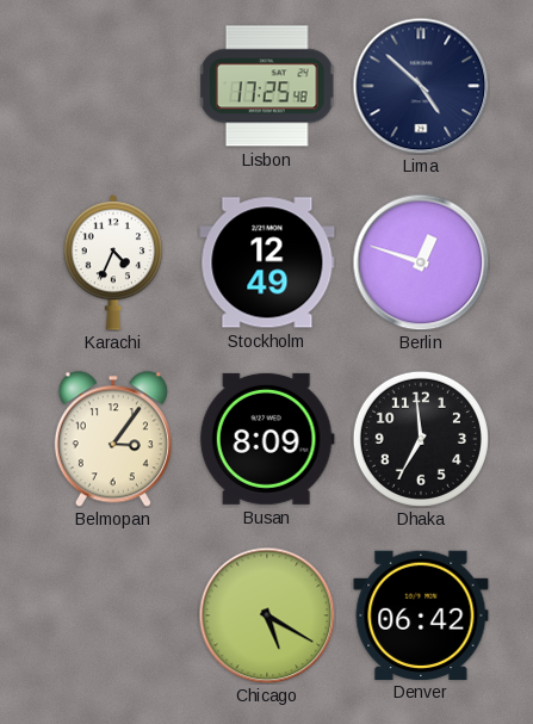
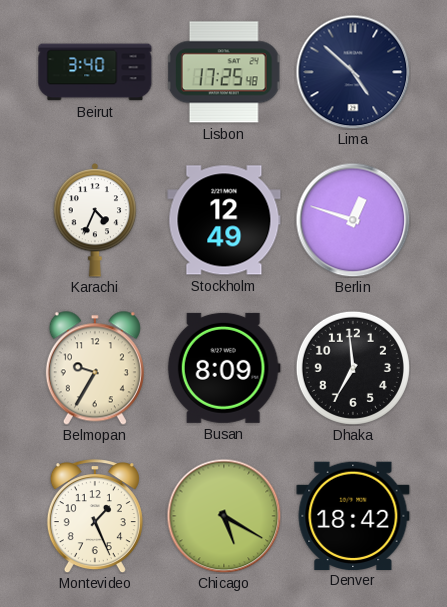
Beirut: none -> 3:40
Belmopan: 3:06 -> 9:35
Montevideo: none -> 1:26
Denver: 06:42 -> 18:42
